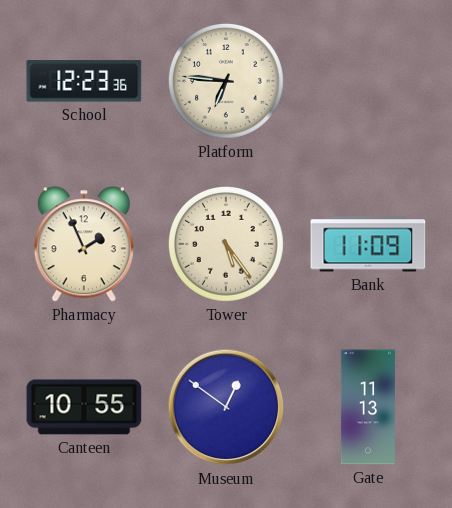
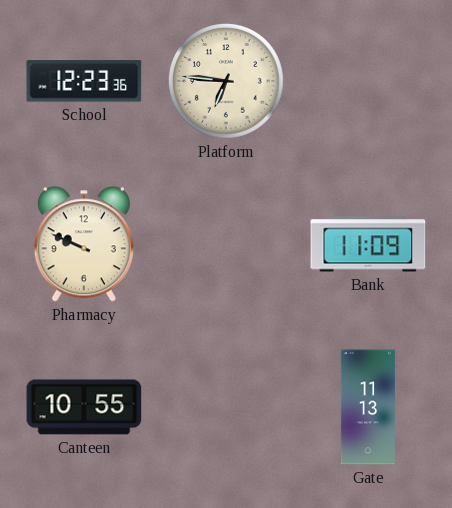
Pharmacy: 1:56 -> 9:49
Tower: 5:24 -> none
Museum: 12:51 -> none
